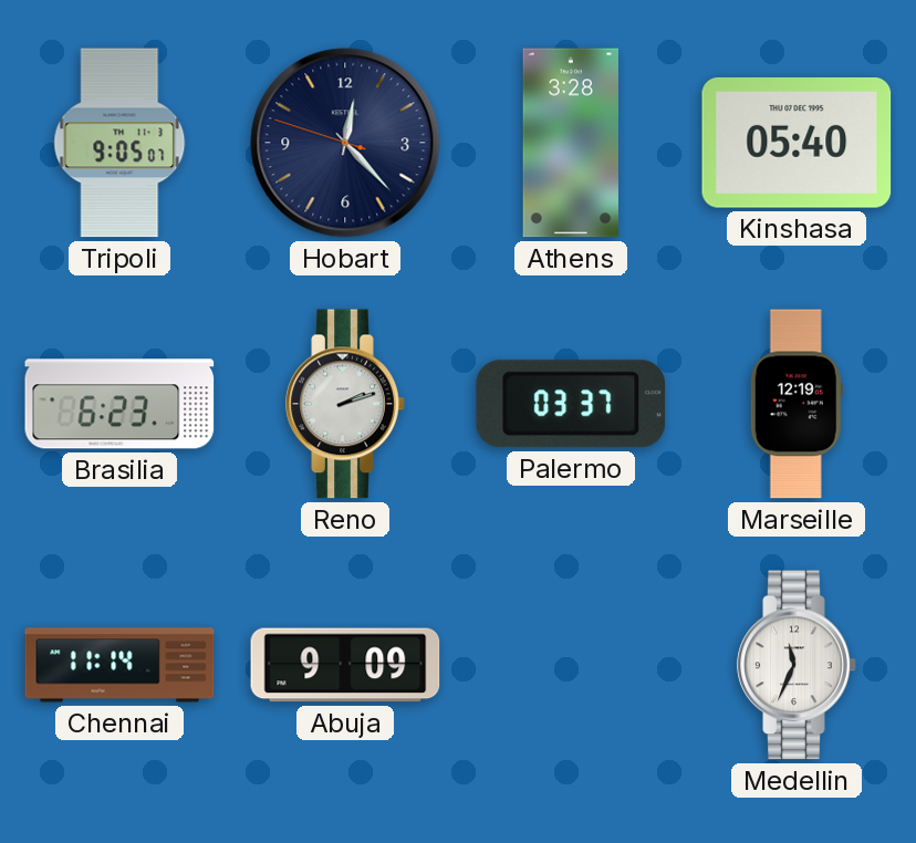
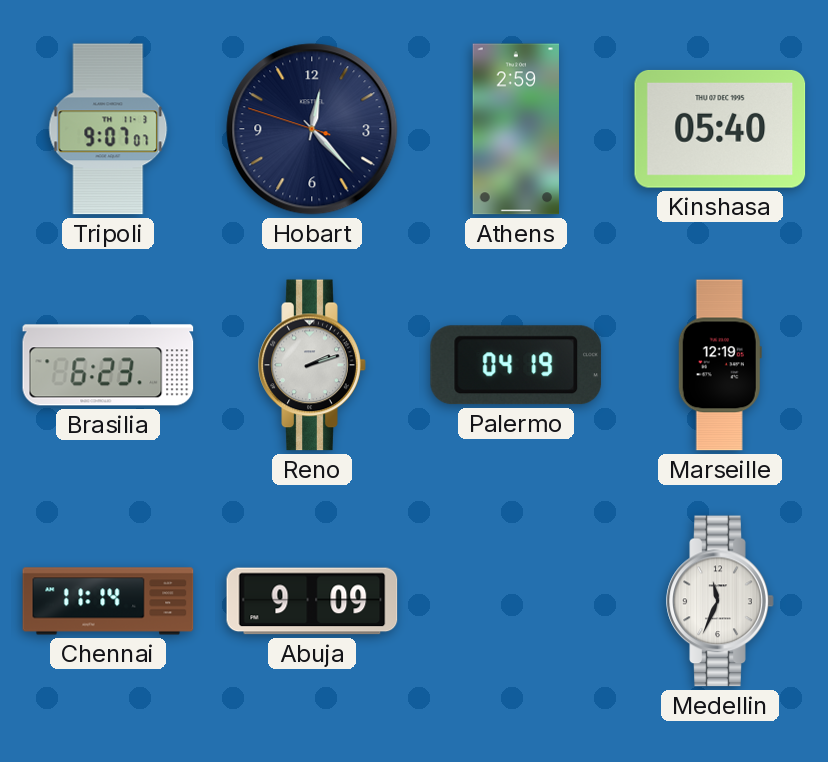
Tripoli: 9:05 -> 9:07
Athens: 3:28 -> 2:59
Palermo: 03:37 -> 04:19
